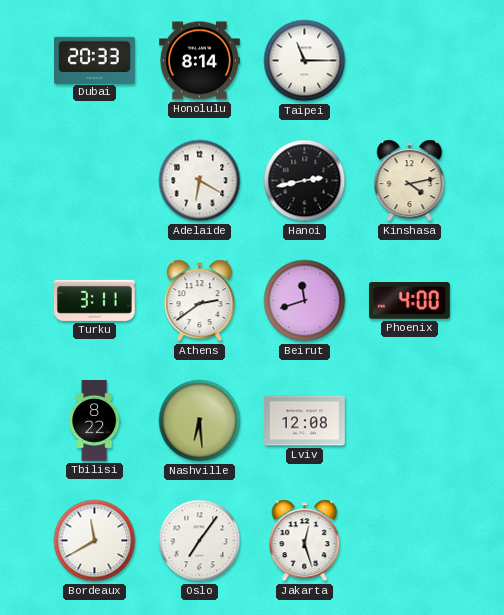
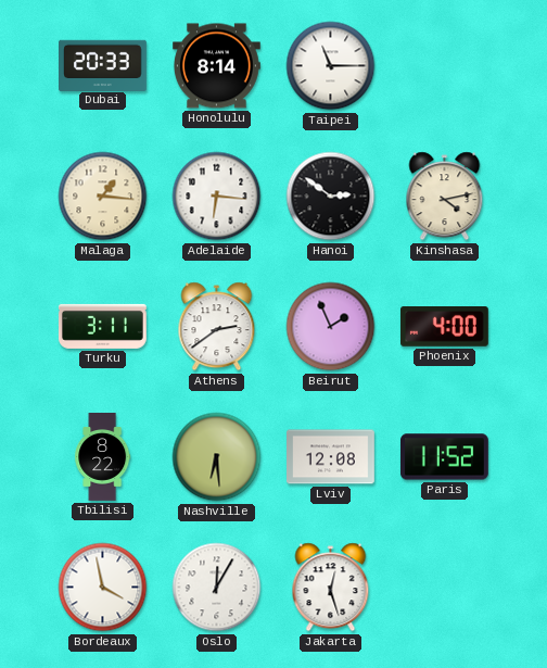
Malaga: none -> 1:16
Adelaide: 6:20 -> 6:16
Hanoi: 2:43 -> 2:51
Beirut: 11:42 -> 1:56
Paris: none -> 11:52
Bordeaux: 11:40 -> 3:58
Oslo: 7:06 -> 12:05
